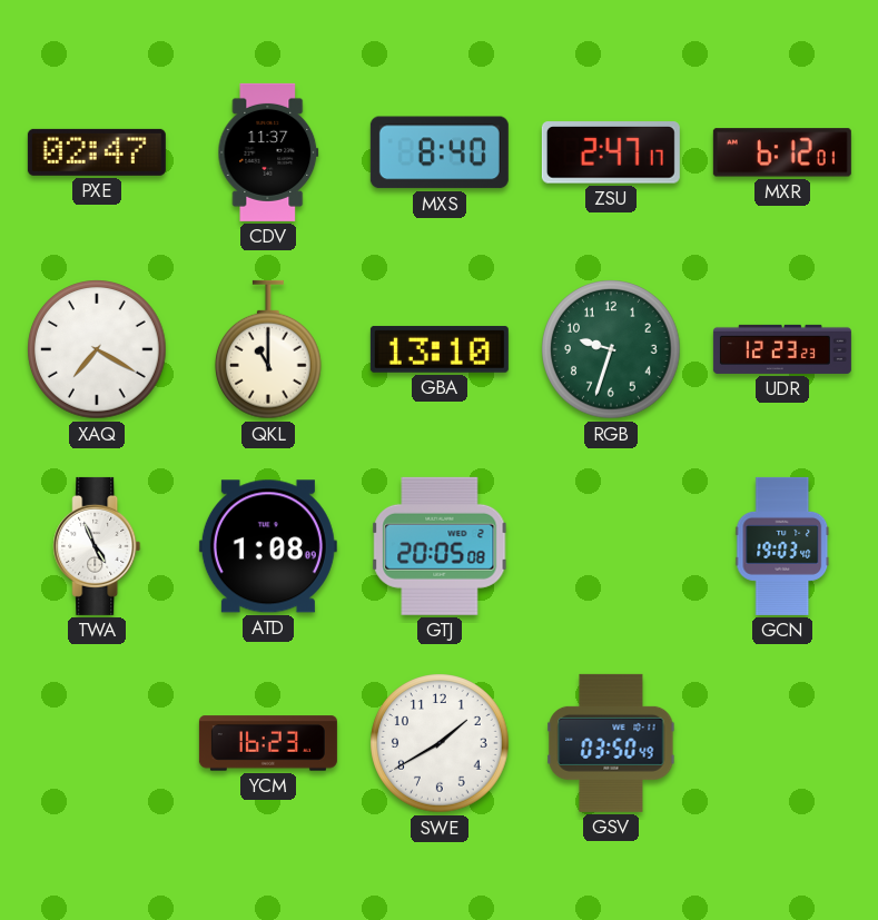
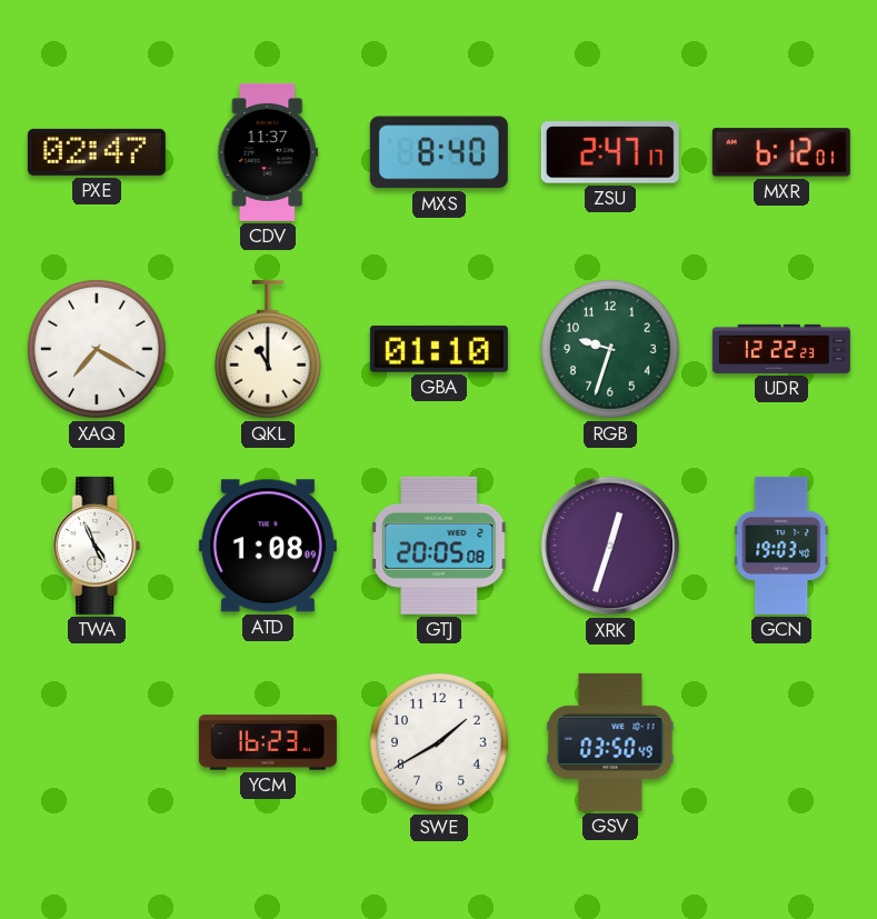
GBA: 13:10 -> 01:10
UDR: 12:23 -> 12:22
XRK: none -> 12:33
